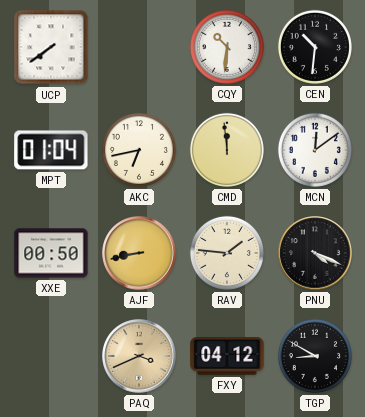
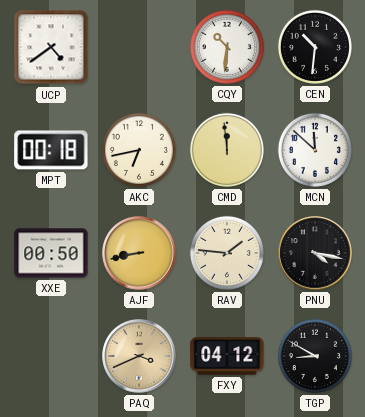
UCP: 7:39 -> 4:39
MPT: 01:04 -> 00:18
MCN: 12:09 -> 11:52
PNU: 4:19 -> 4:17
